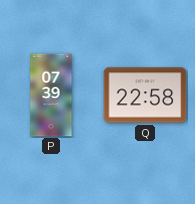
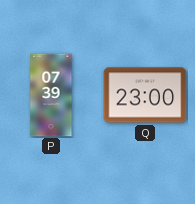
Q: 22:58 -> 23:00
